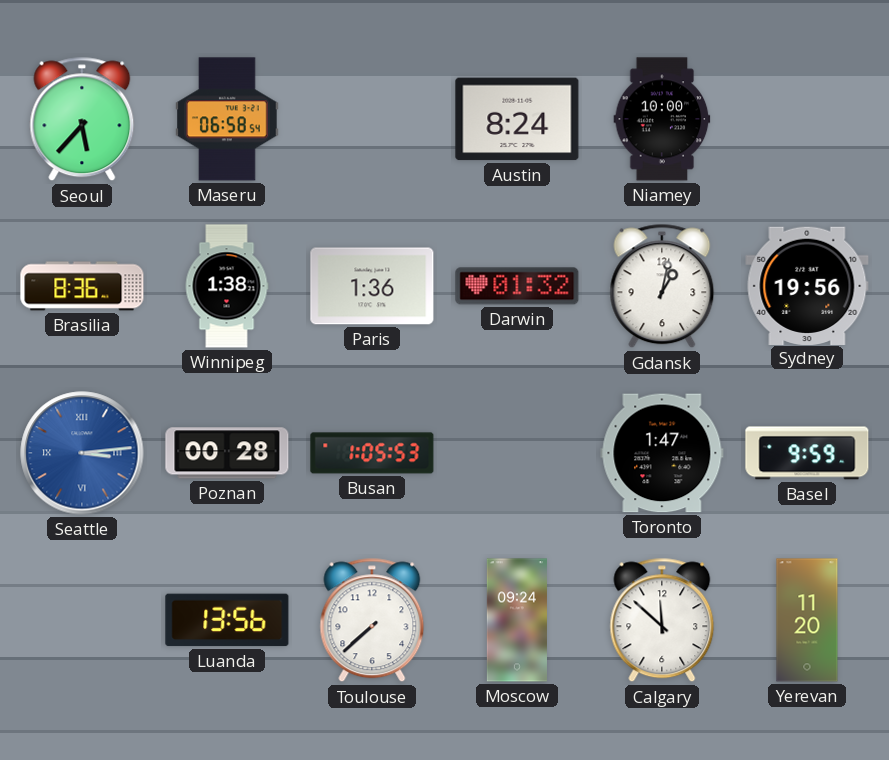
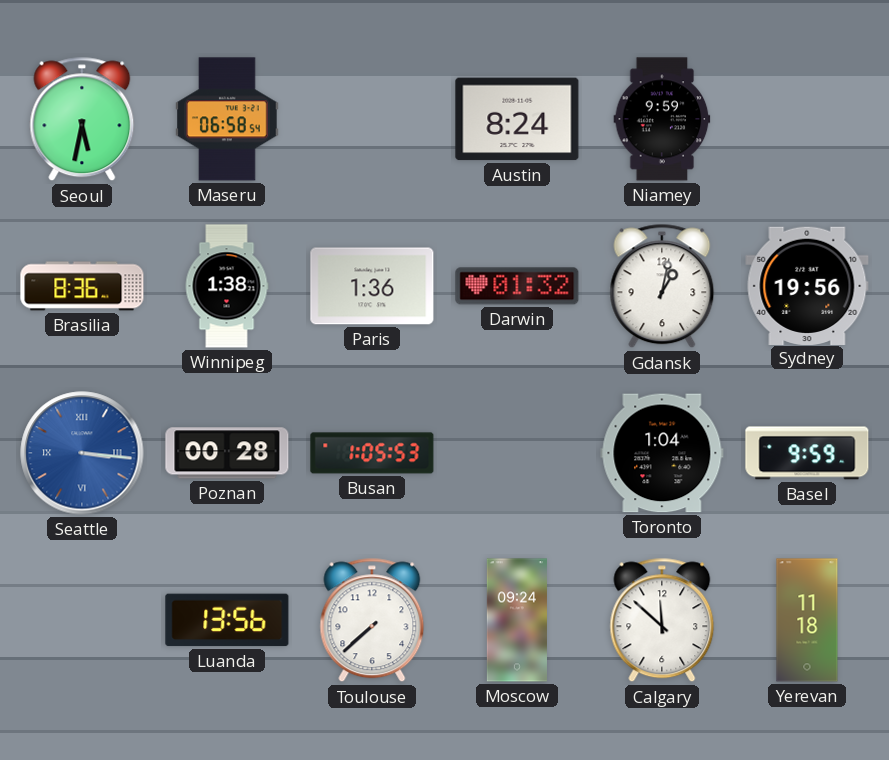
Seoul: 5:37 -> 5:32
Niamey: 10:00 -> 9:59
Seattle: 3:14 -> 3:16
Toronto: 1:47 -> 1:04
Yerevan: 11:20 -> 11:18
